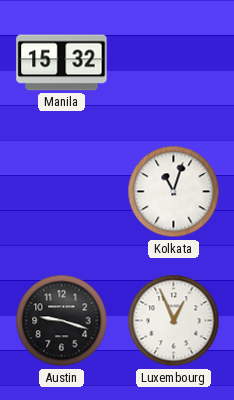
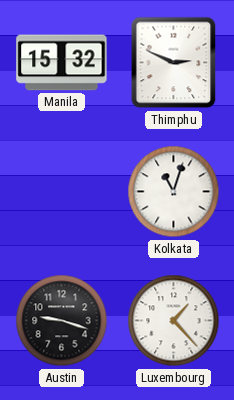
Thimphu: none -> 2:49
Luxembourg: 12:56 -> 1:23
